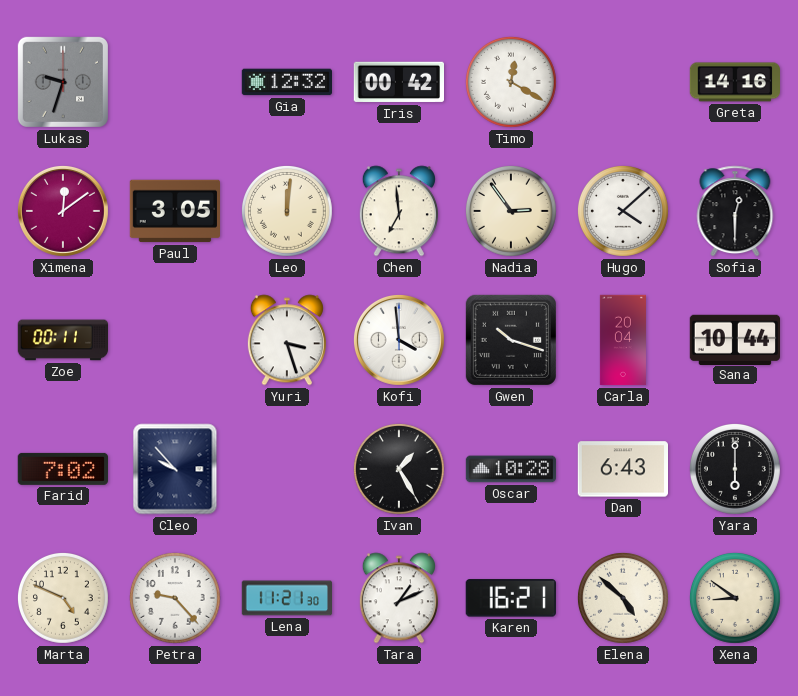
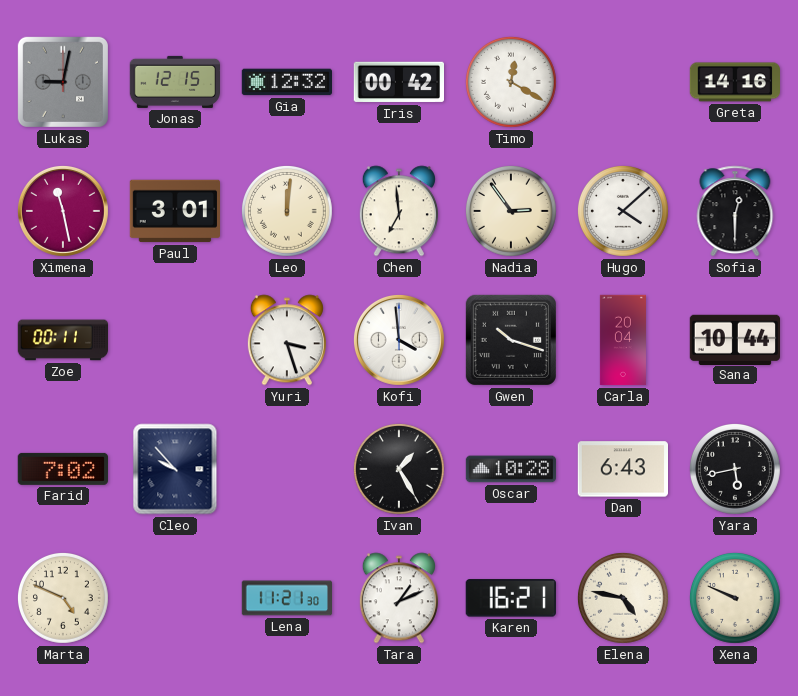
Lukas: 9:33 -> 9:02
Jonas: none -> 12:15
Ximena: 12:09 -> 11:28
Paul: 3:05 -> 3:01
Yara: 6:00 -> 5:43
Petra: 9:23 -> none
Elena: 4:52 -> 4:47
Xena: 8:51 -> 9:49
